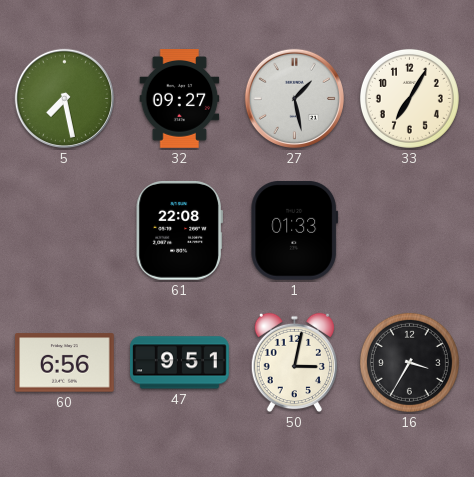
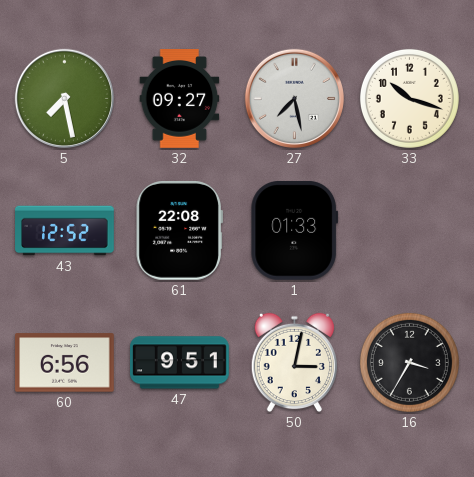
27: 1:28 -> 7:28
33: 7:05 -> 10:18
43: none -> 12:52
